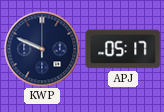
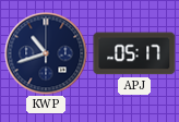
KWP: 9:49 -> 10:42
